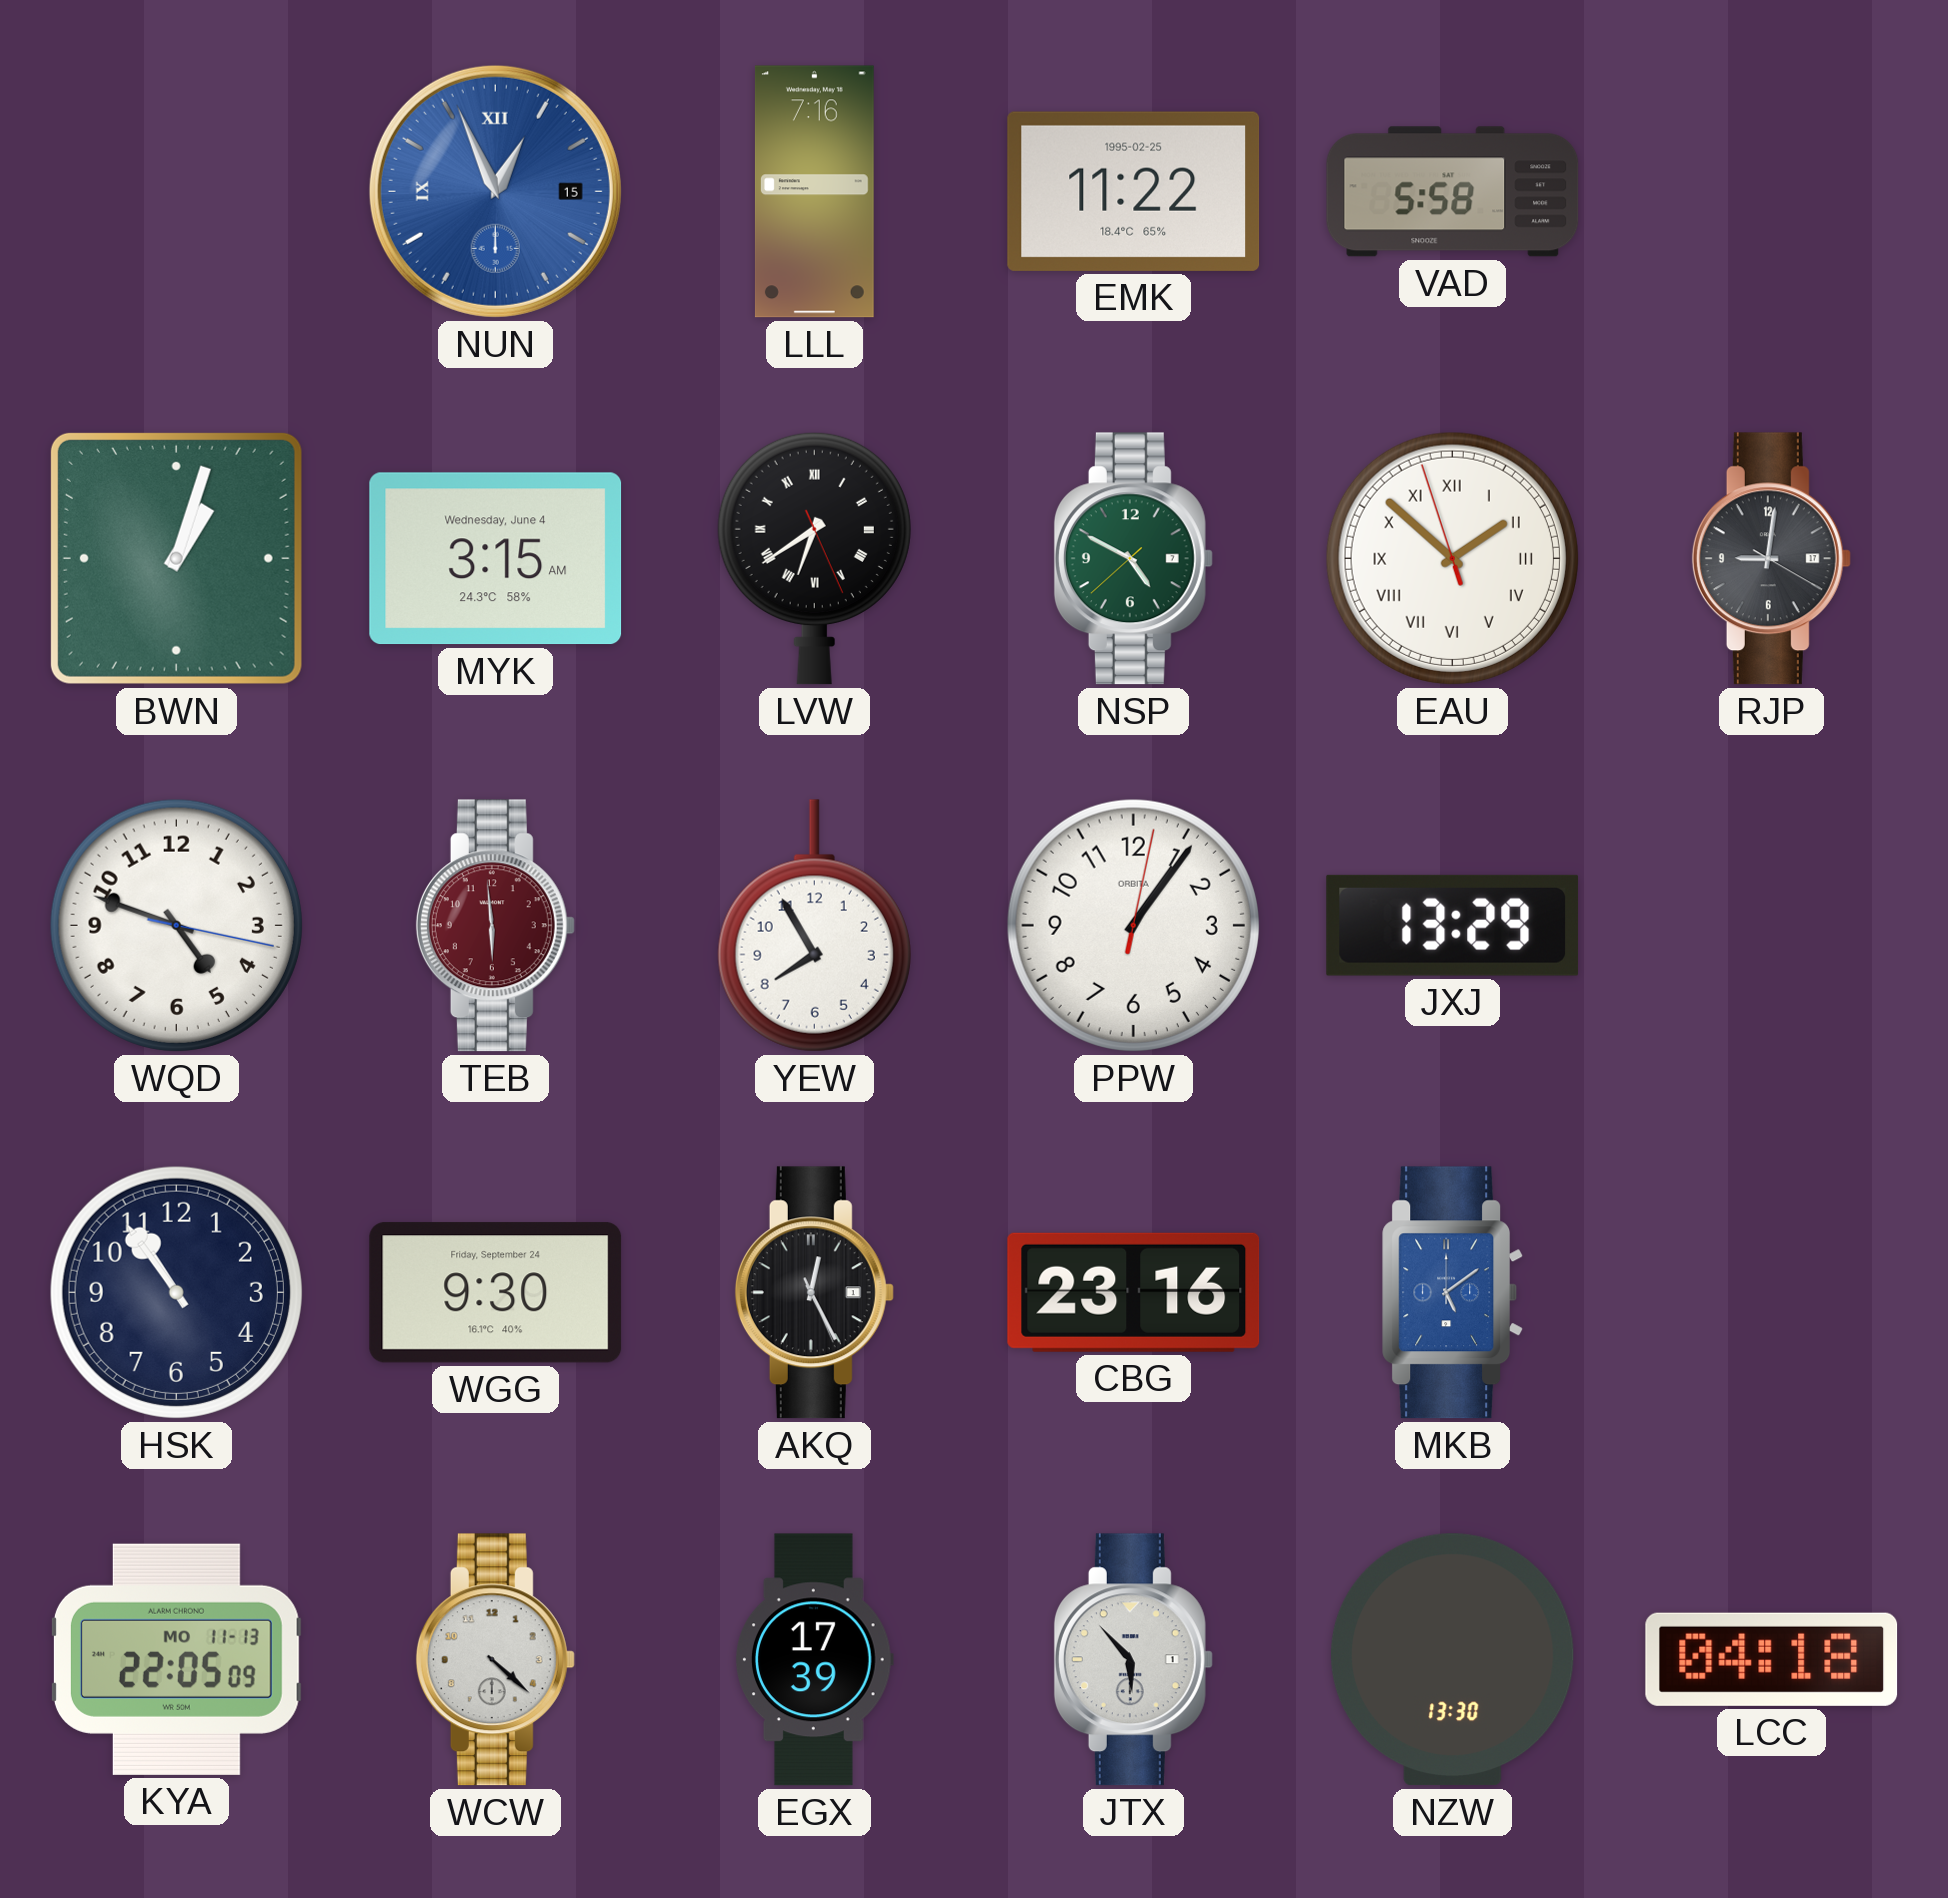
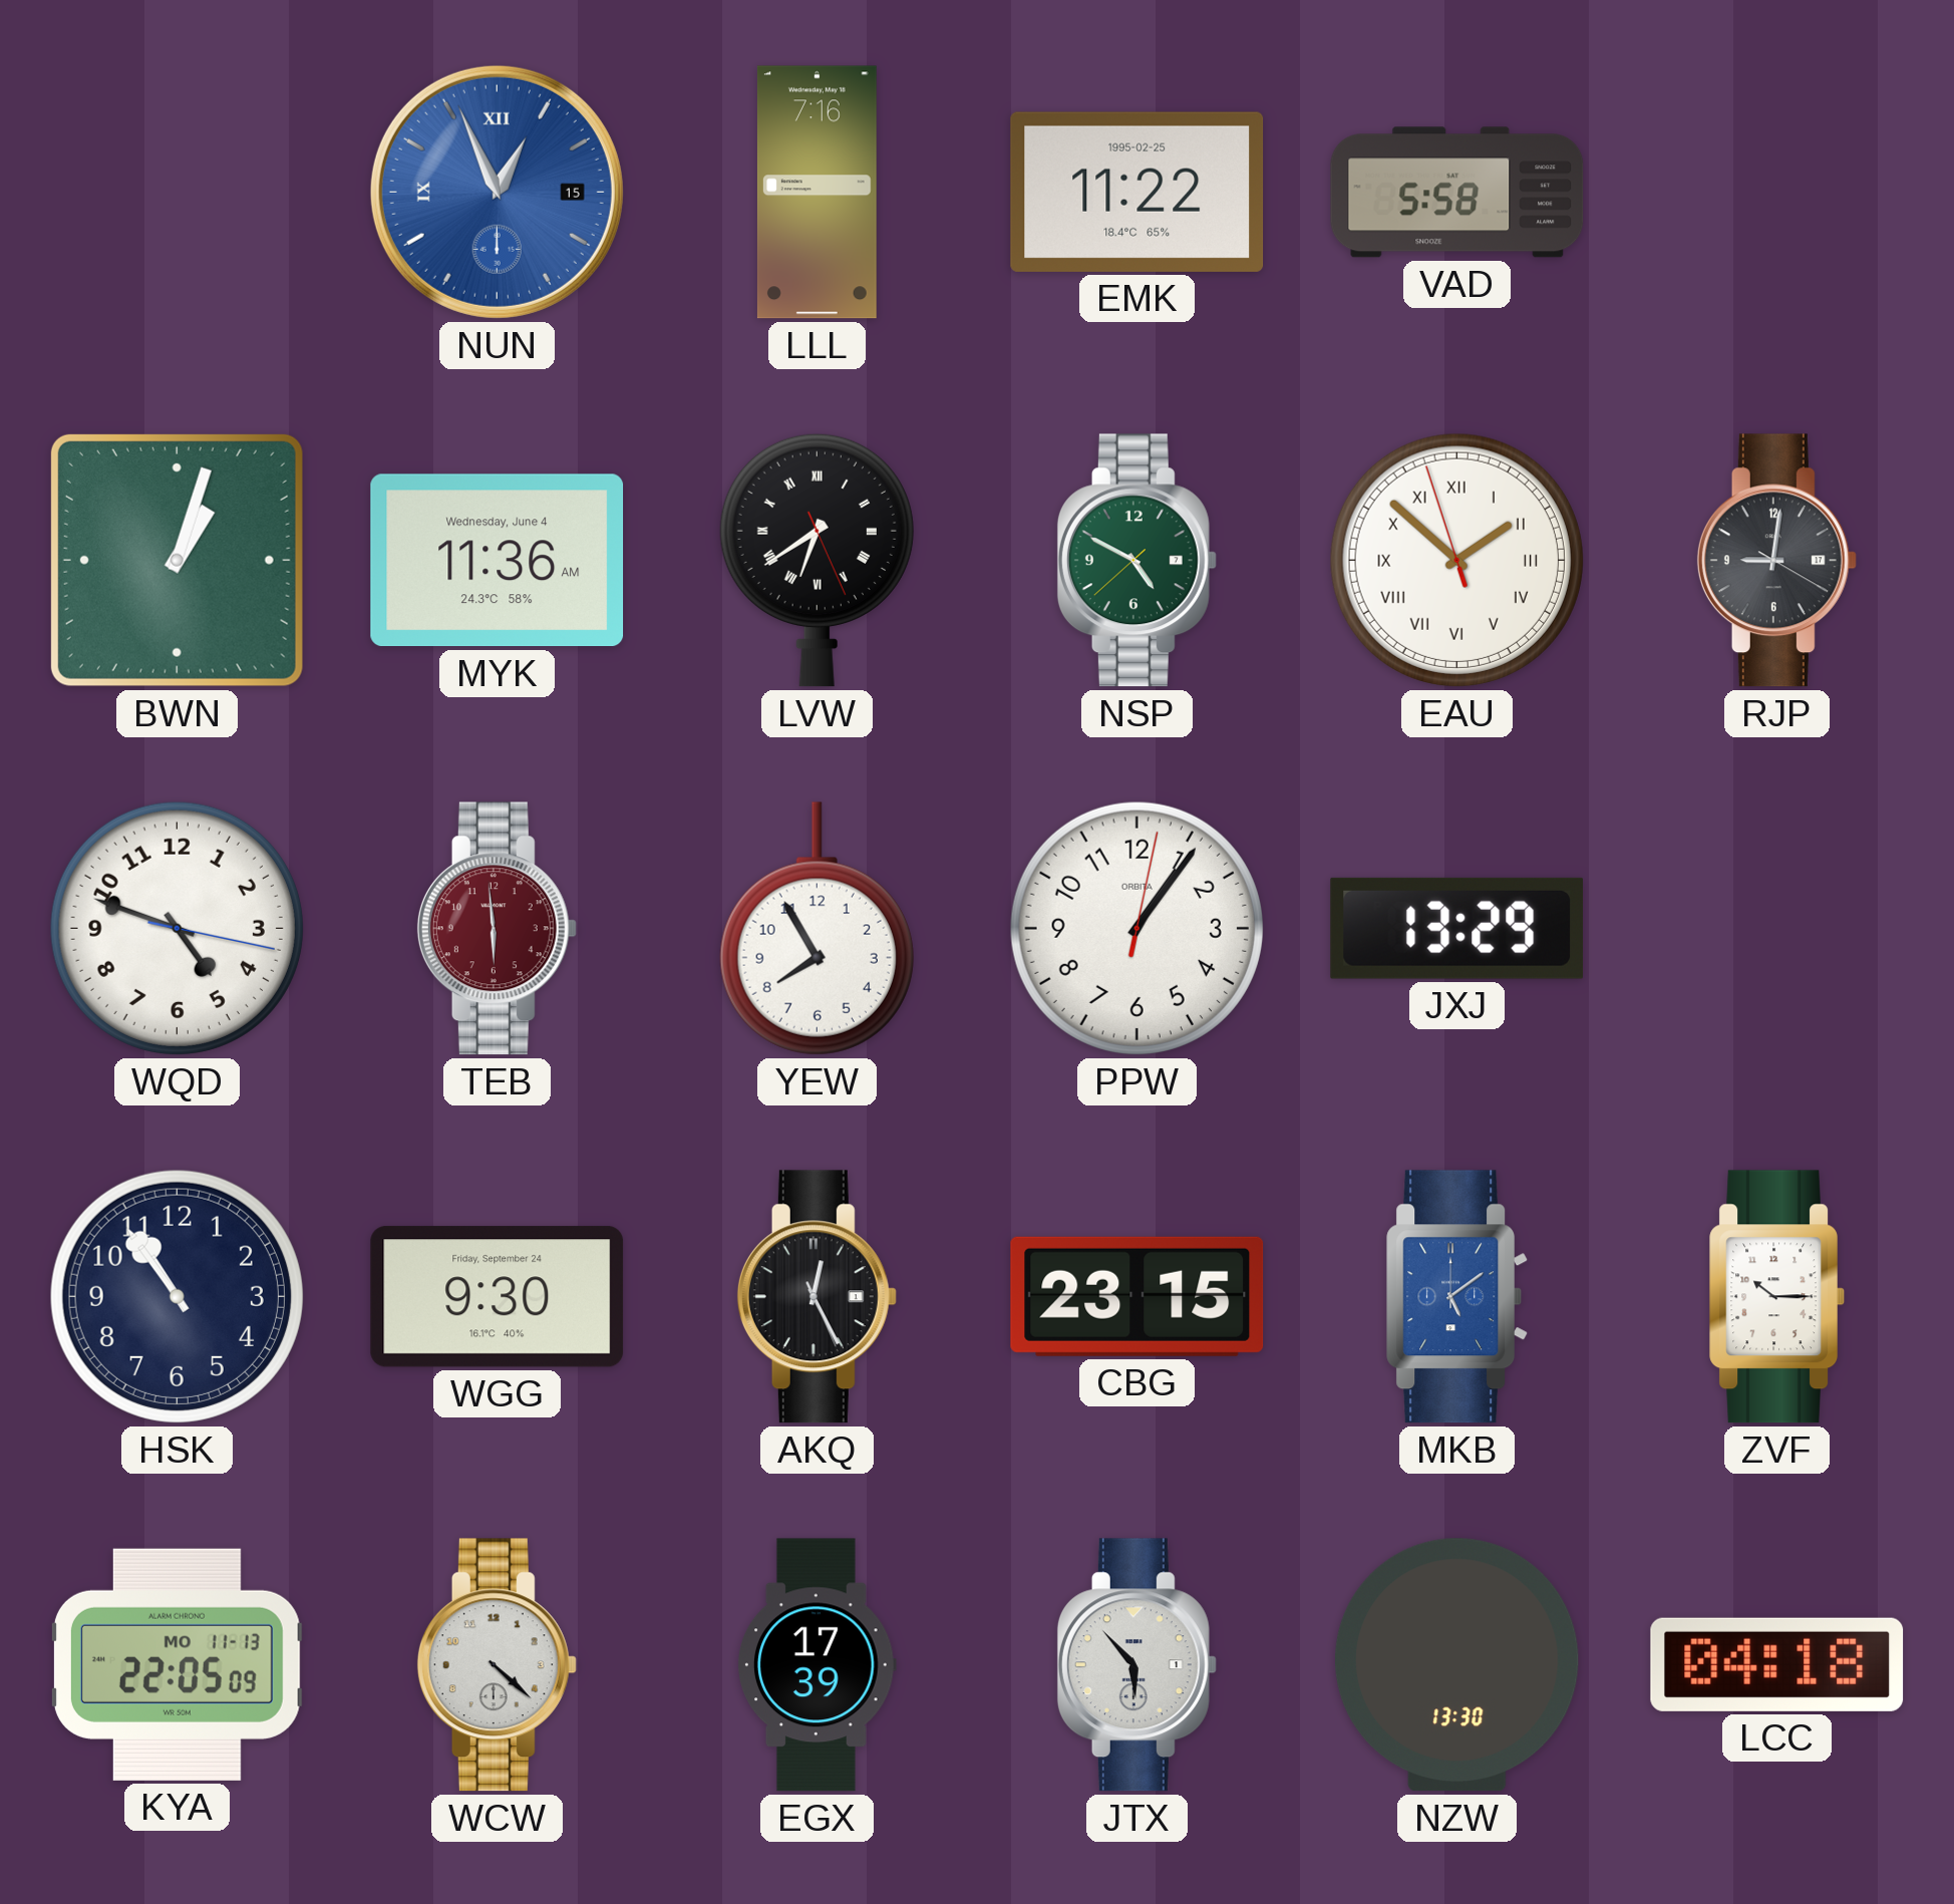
MYK: 3:15 -> 11:36
CBG: 23:16 -> 23:15
ZVF: none -> 10:15
